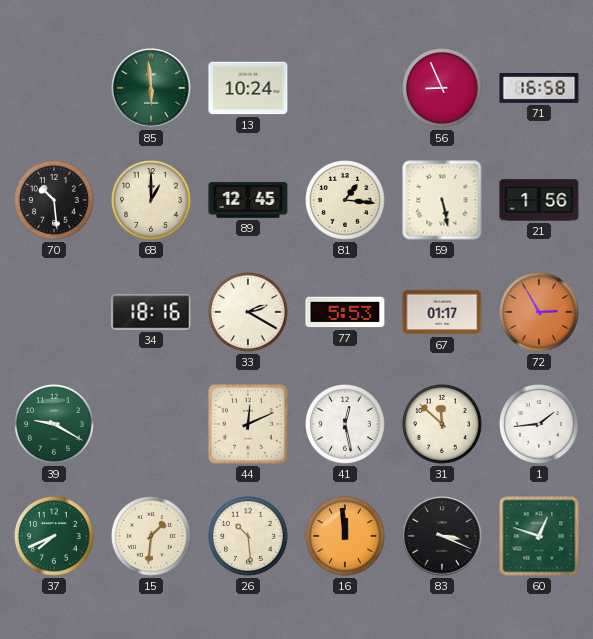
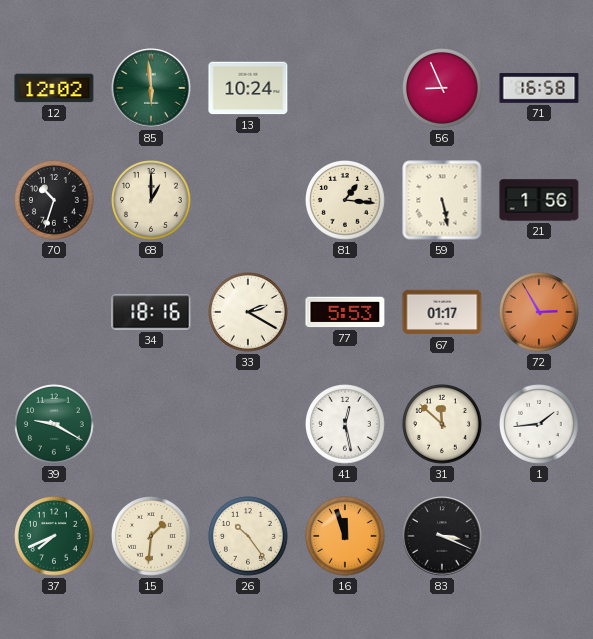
12: none -> 12:02
70: 10:29 -> 10:33
89: 12:45 -> none
44: 12:11 -> none
26: 10:29 -> 10:24
16: 11:59 -> 11:57
60: 12:48 -> none
